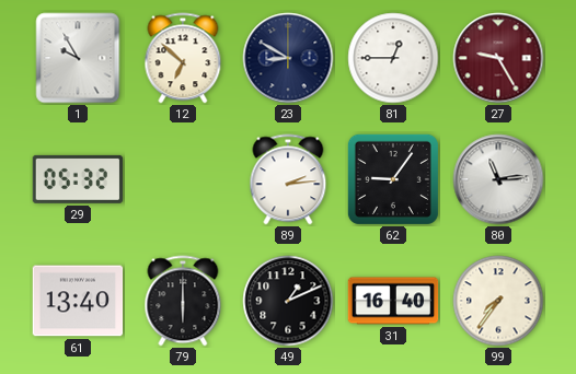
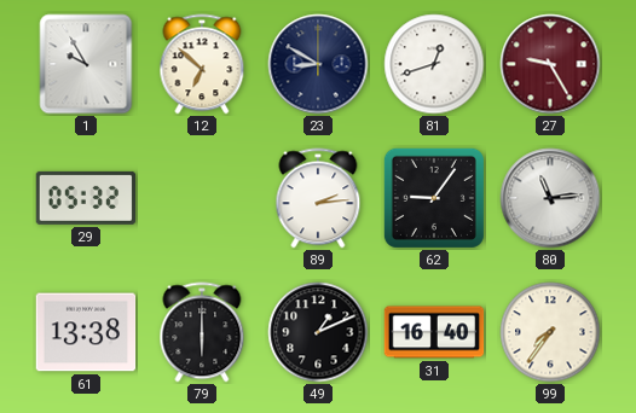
81: 12:45 -> 12:42
61: 13:40 -> 13:38
